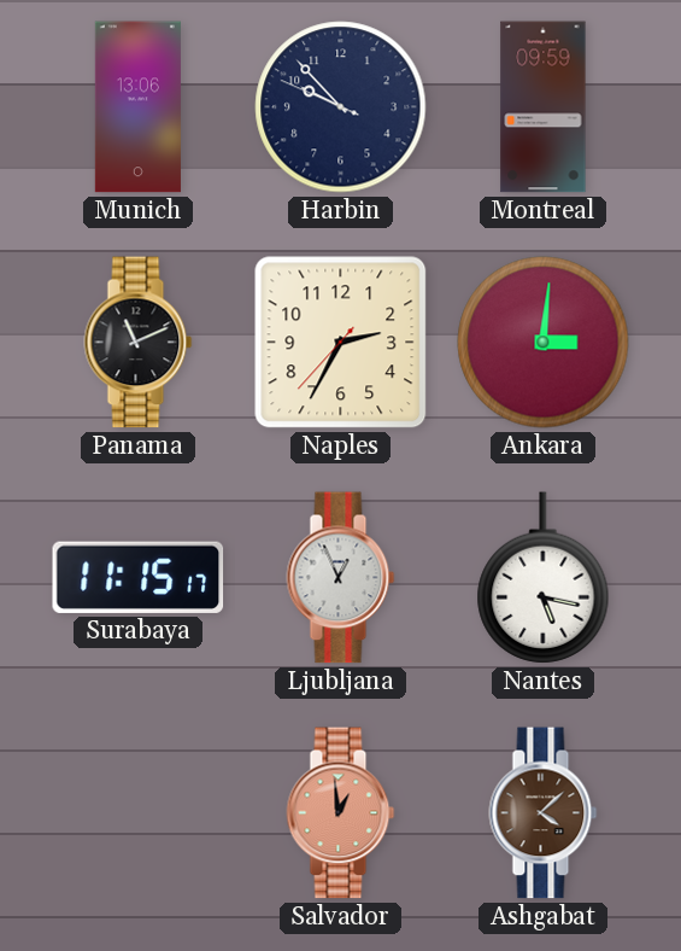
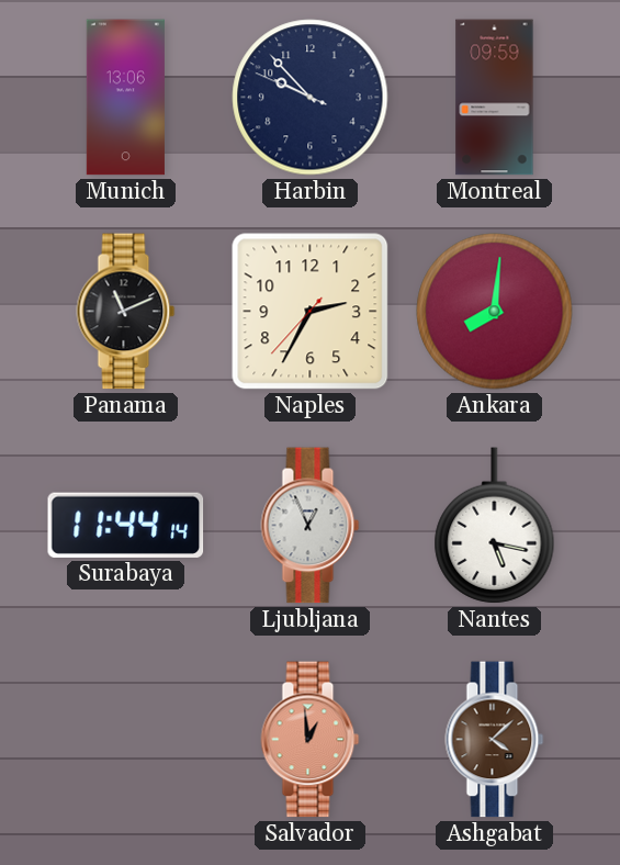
Ankara: 3:01 -> 8:01
Surabaya: 11:15 -> 11:44
